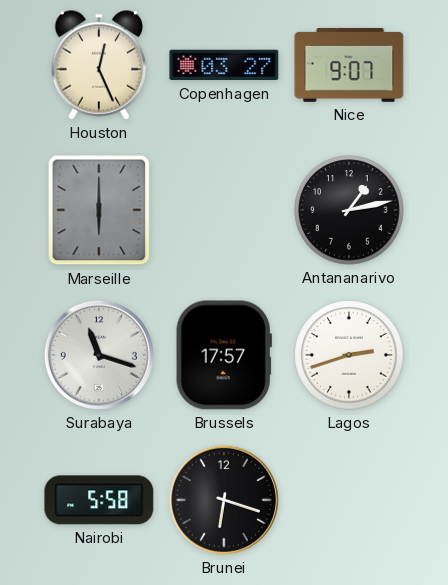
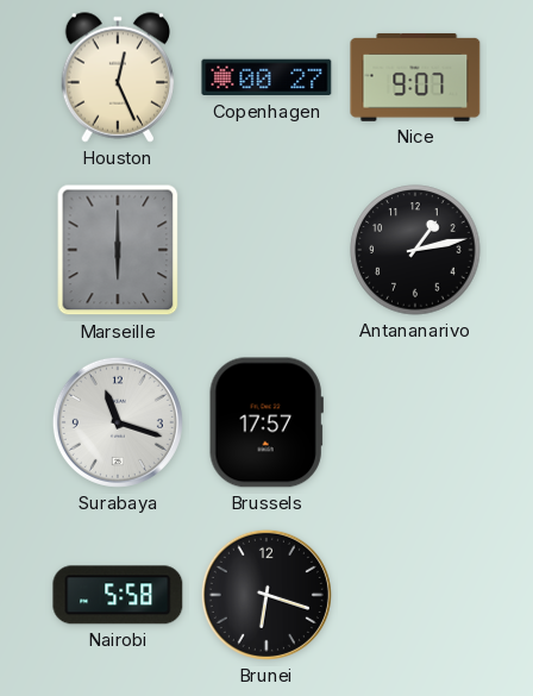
Copenhagen: 03:27 -> 00:27
Lagos: 2:42 -> none
